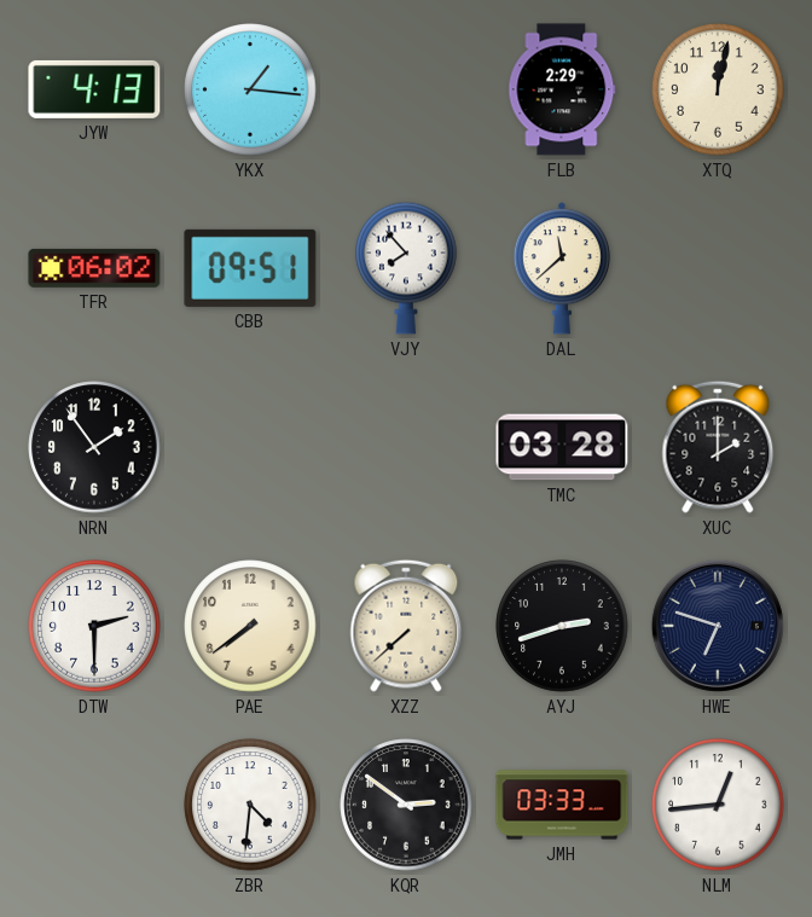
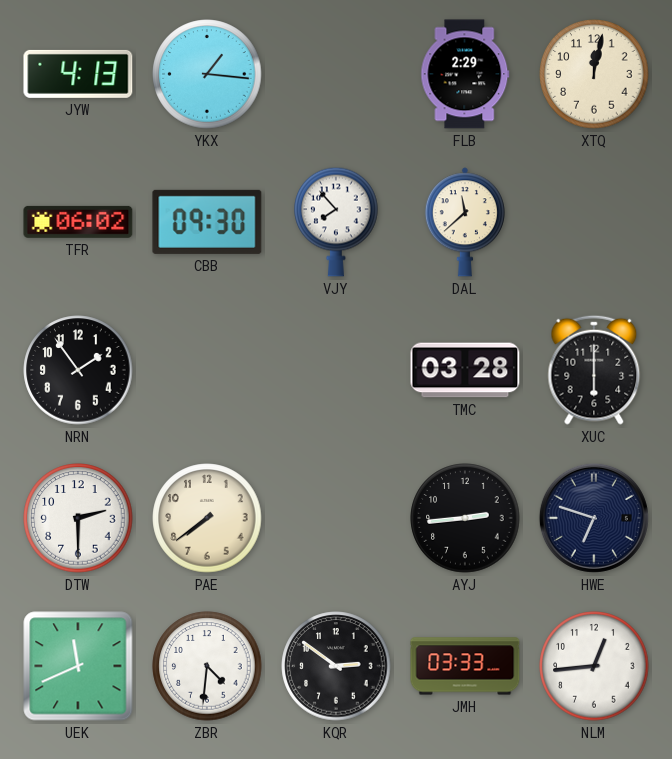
CBB: 09:51 -> 09:30
XUC: 2:00 -> 6:00
XZZ: 7:38 -> none
AYJ: 2:42 -> 2:44
UEK: none -> 11:41
